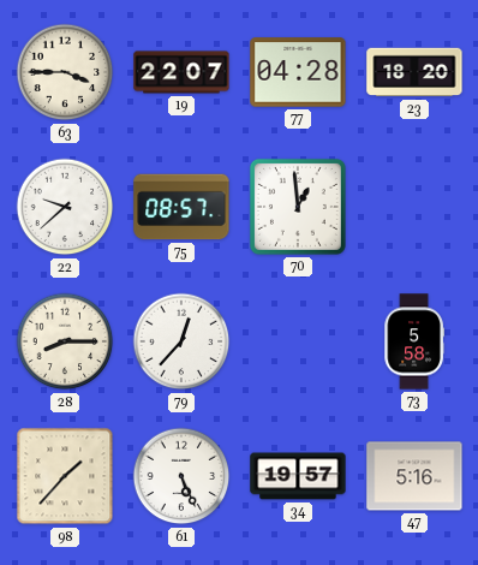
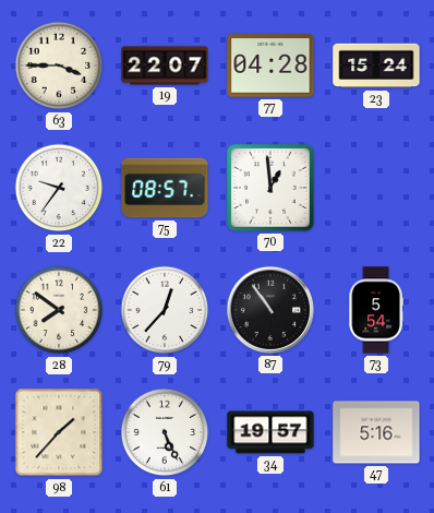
23: 18:20 -> 15:24
22: 9:38 -> 9:36
28: 8:15 -> 7:51
87: none -> 10:54
73: 5:58 -> 5:54
